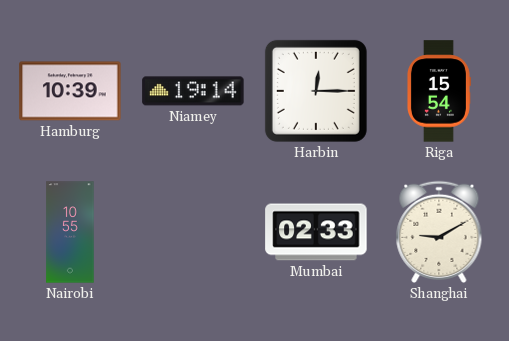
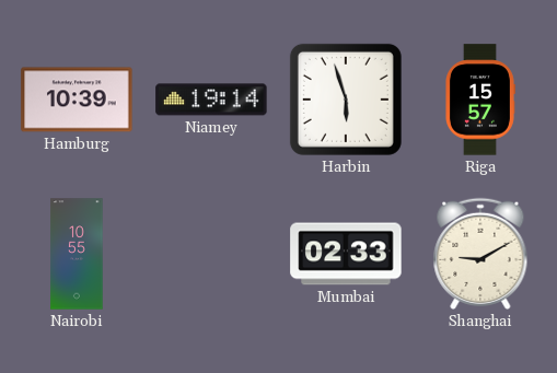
Harbin: 12:15 -> 5:57
Riga: 15:54 -> 15:57
